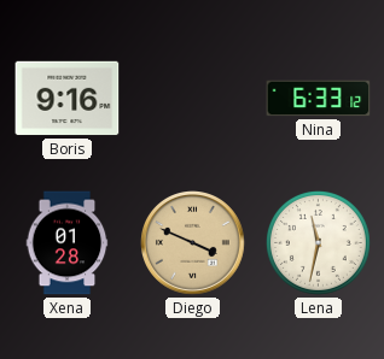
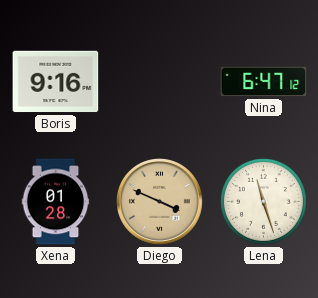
Nina: 6:33 -> 6:47
Lena: 11:32 -> 11:27
